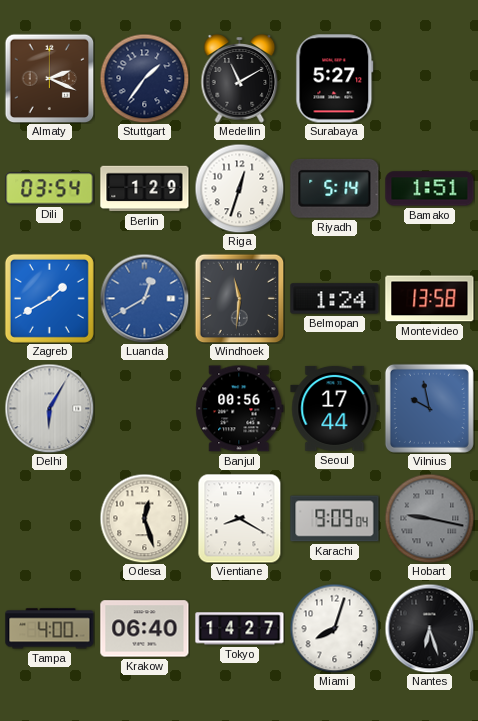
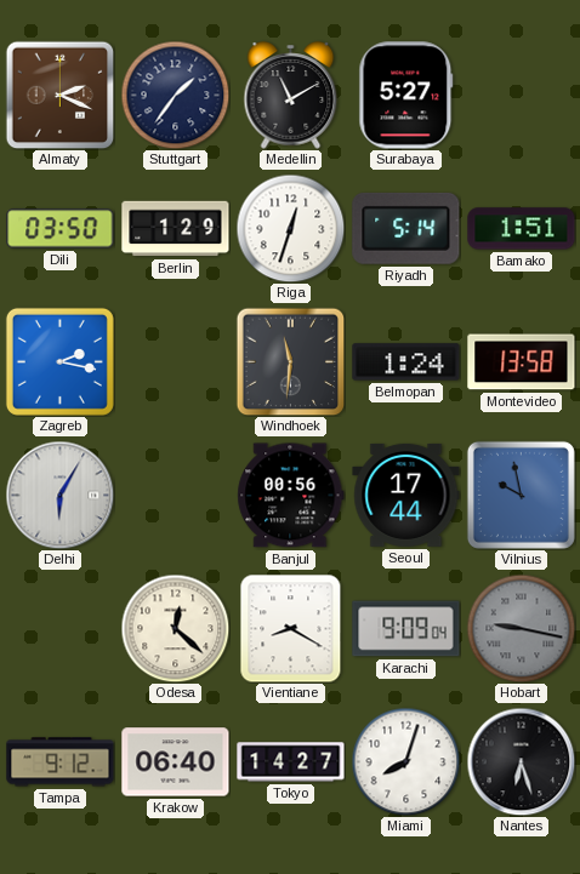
Dili: 03:54 -> 03:50
Zagreb: 1:40 -> 2:17
Luanda: 12:40 -> none
Odesa: 12:27 -> 12:22
Tampa: 4:00 -> 9:12
